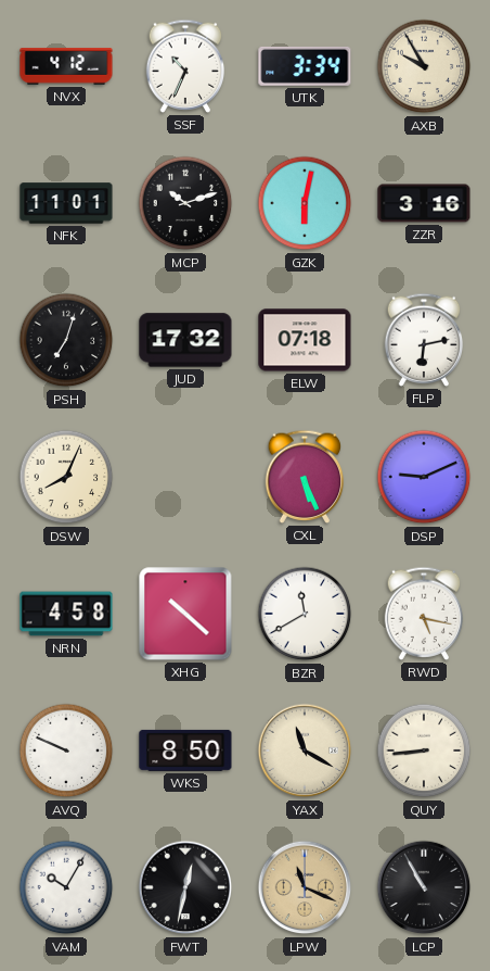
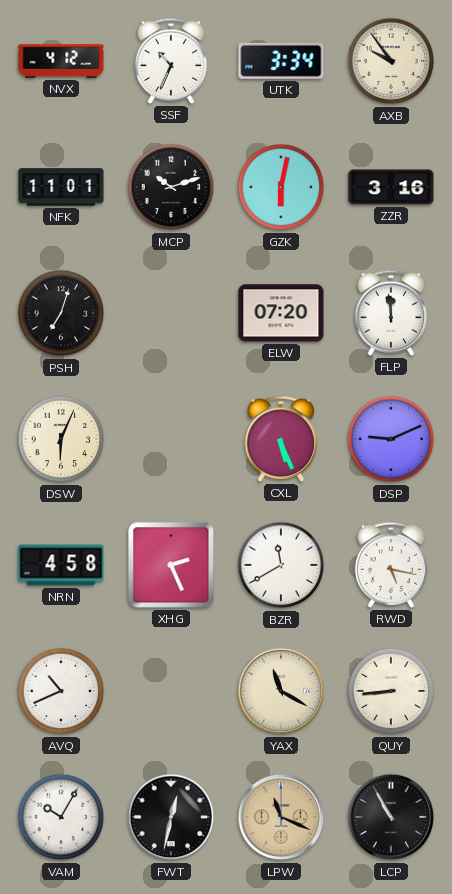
AXB: 9:55 -> 9:54
JUD: 17:32 -> none
ELW: 07:18 -> 07:20
FLP: 6:13 -> 11:59
DSW: 8:04 -> 6:04
XHG: 10:22 -> 2:26
AVQ: 9:49 -> 10:41
WKS: 8:50 -> none
